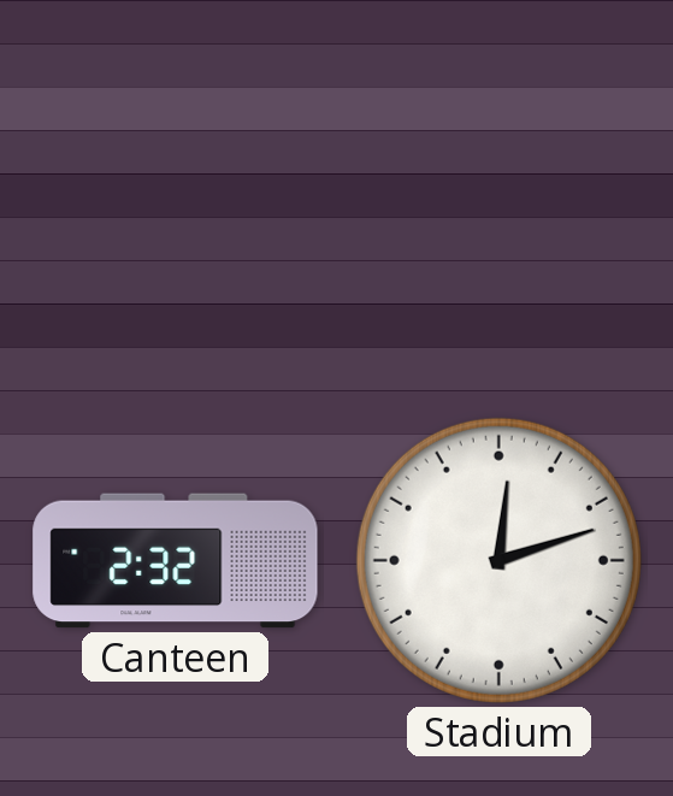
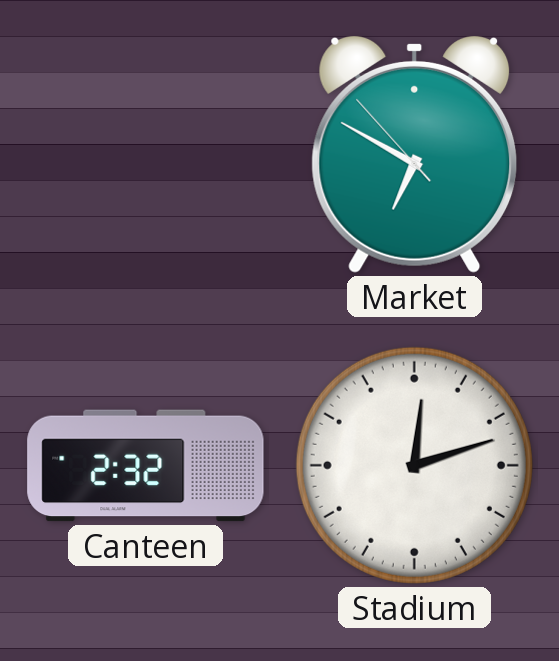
Market: none -> 6:49
